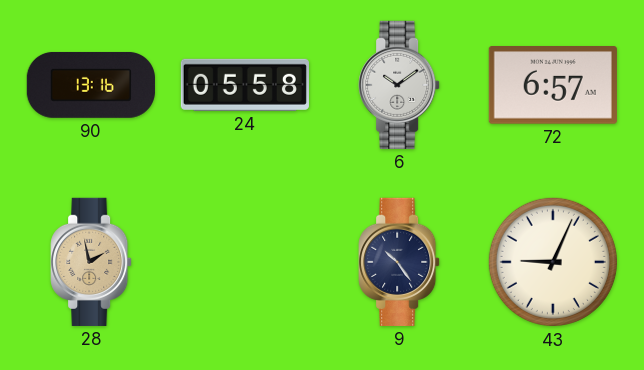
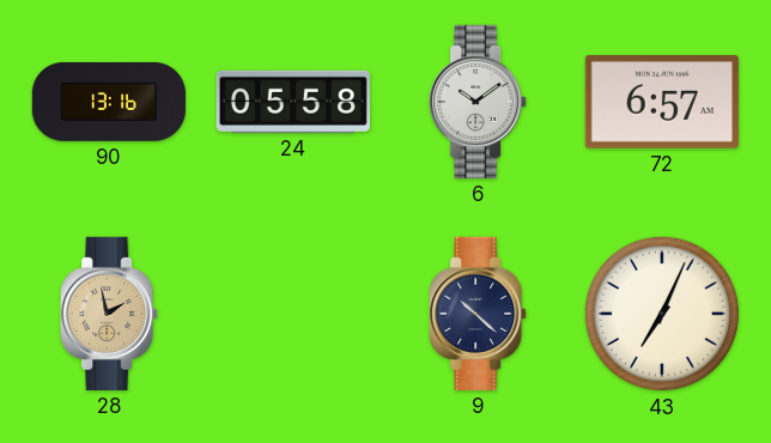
9: 10:24 -> 10:22
43: 9:04 -> 7:04
